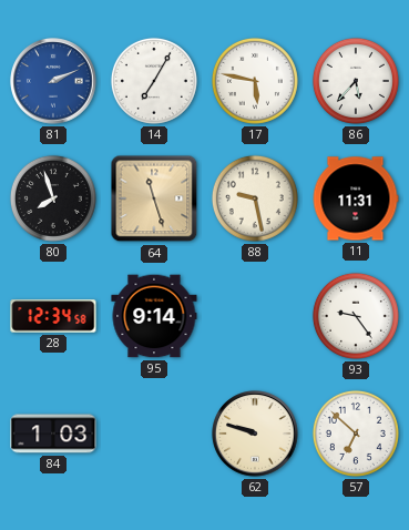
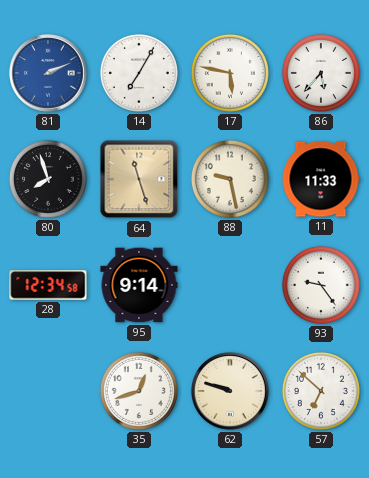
11: 11:31 -> 11:33
84: 1:03 -> none
35: none -> 12:42
